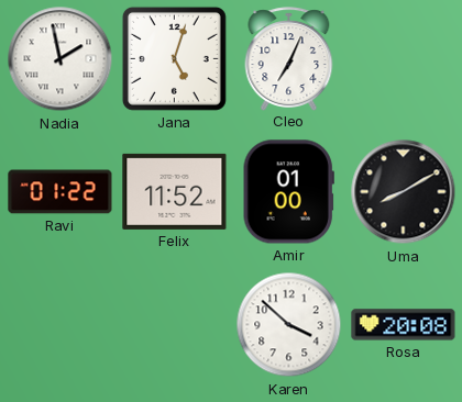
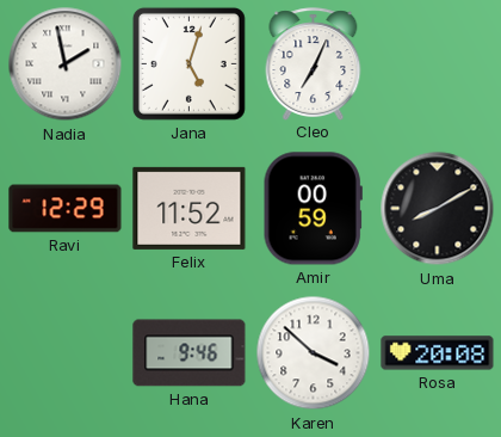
Ravi: 01:22 -> 12:29
Amir: 01:00 -> 00:59
Hana: none -> 9:46
